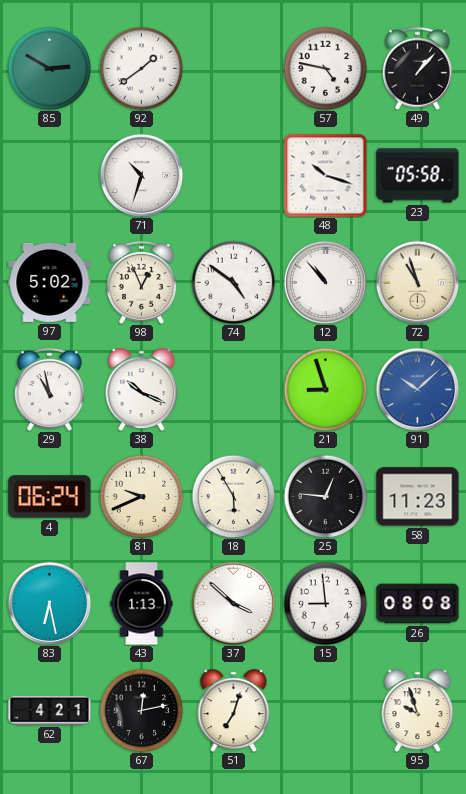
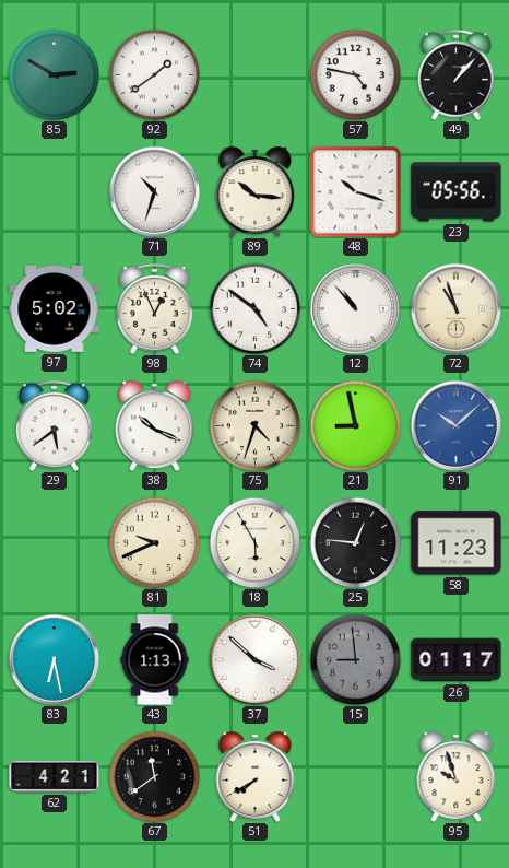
89: none -> 10:16
23: 05:58 -> 05:56
29: 10:58 -> 5:39
75: none -> 4:33
21: 8:57 -> 8:58
4: 06:24 -> none
15 dial: white -> grey
26: 08:08 -> 01:17
67: 12:13 -> 11:39
51: 7:03 -> 7:40
